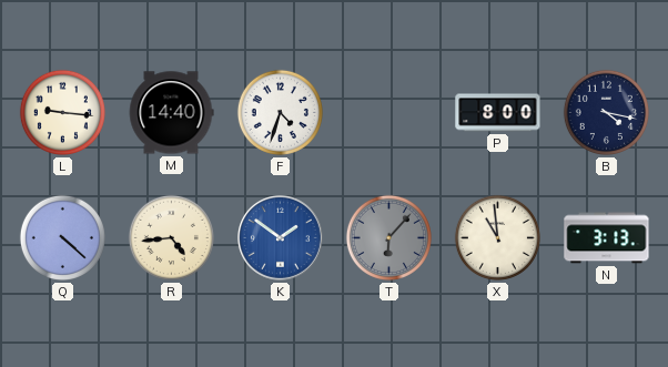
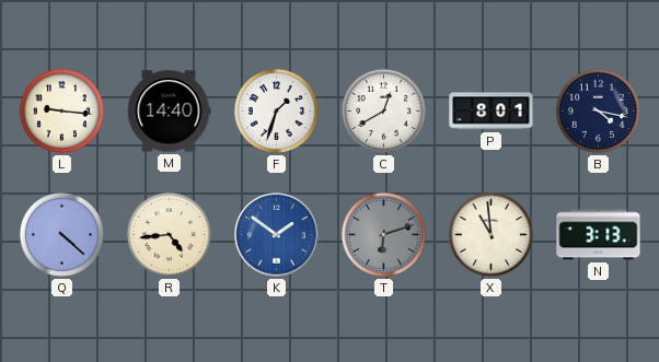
F: 4:33 -> 1:33
C: none -> 12:40
P: 8:00 -> 8:01
T: 6:07 -> 6:12
